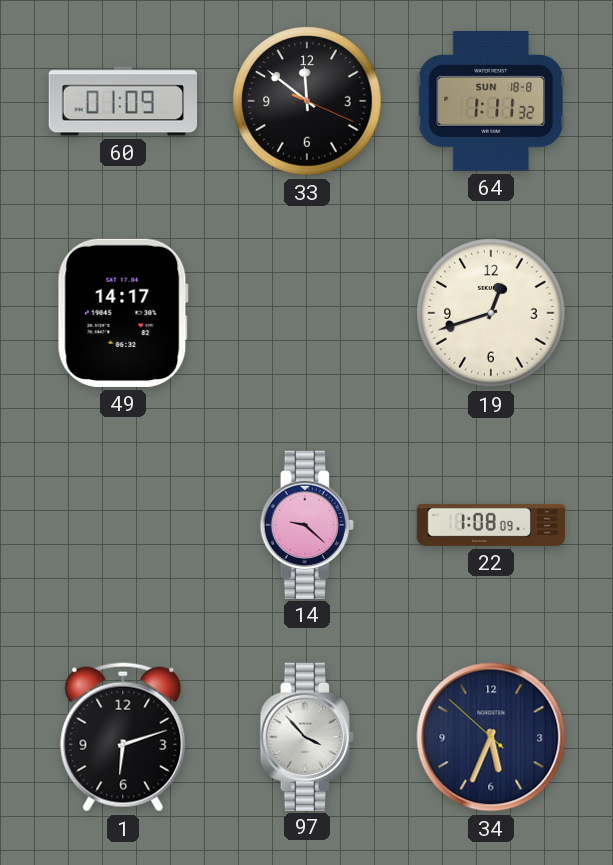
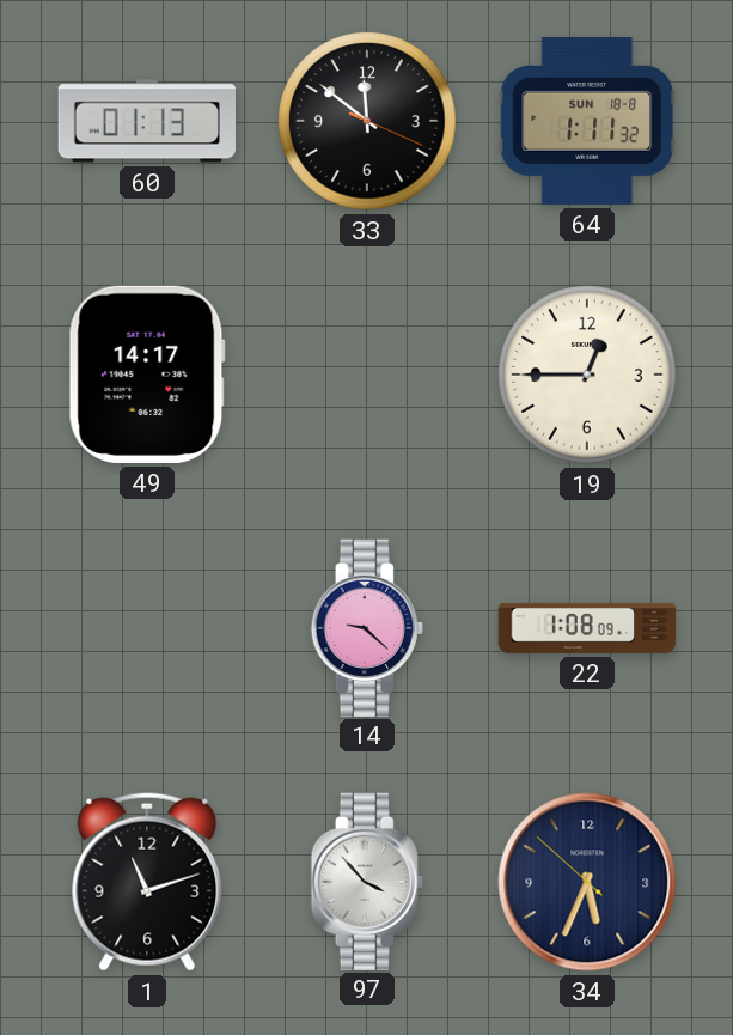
60: 01:09 -> 01:13
19: 12:42 -> 12:45
1: 6:12 -> 11:12
